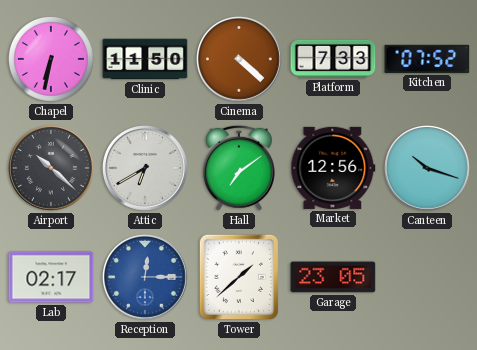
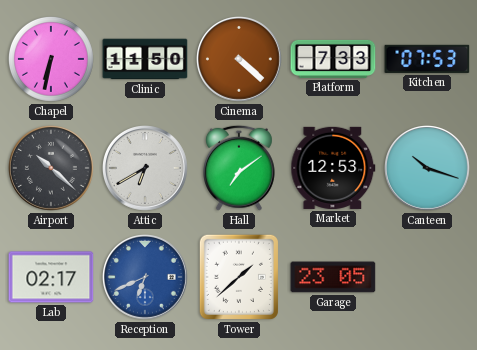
Kitchen: 07:52 -> 07:53
Market: 12:56 -> 12:53
Reception: 12:15 -> 6:41
